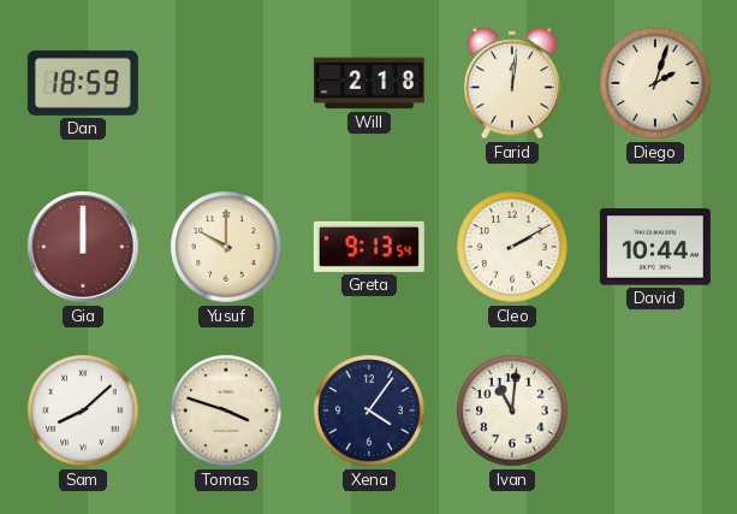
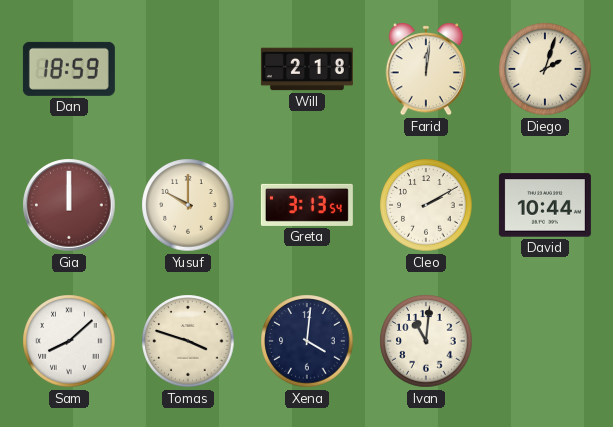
Greta: 9:13 -> 3:13
Xena: 4:06 -> 4:01
